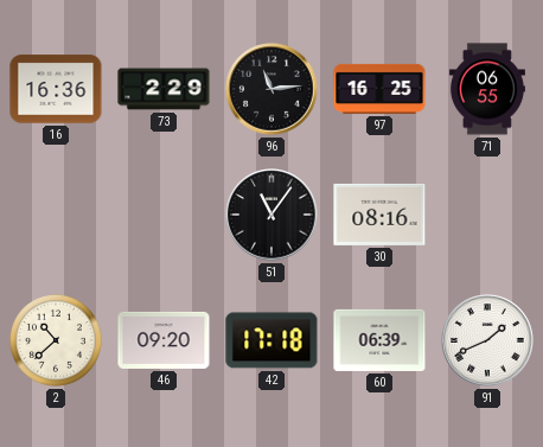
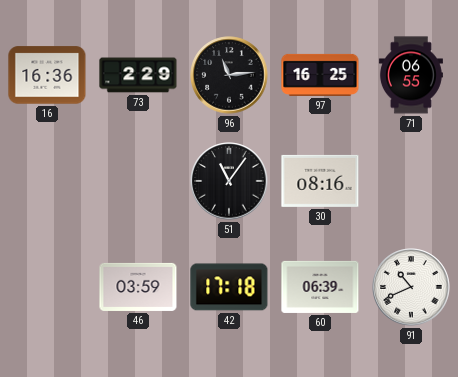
2: 10:38 -> none
46: 09:20 -> 03:59
91: 1:41 -> 10:41
